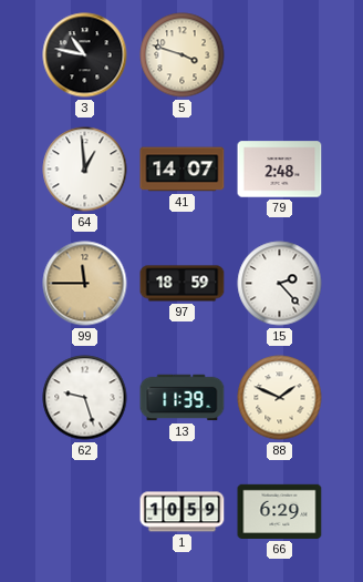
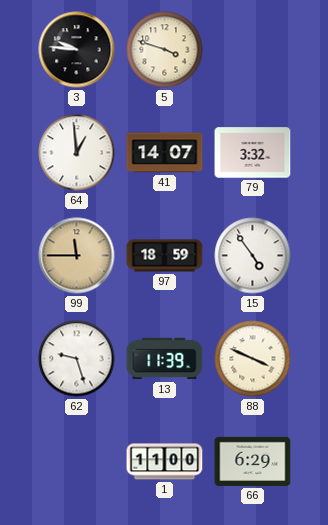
3: 10:47 -> 9:46
79: 2:48 -> 3:32
15: 2:23 -> 4:54
88: 1:49 -> 3:49
1: 10:59 -> 11:00
